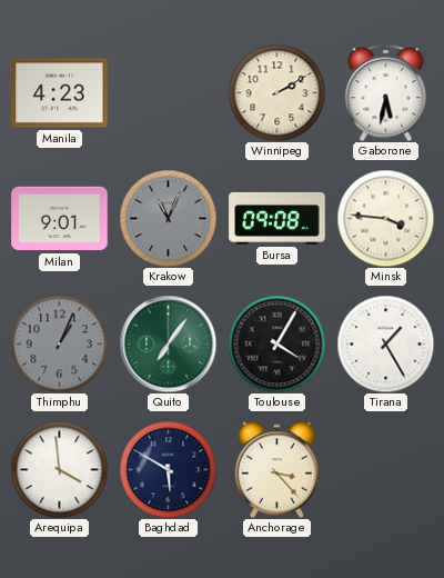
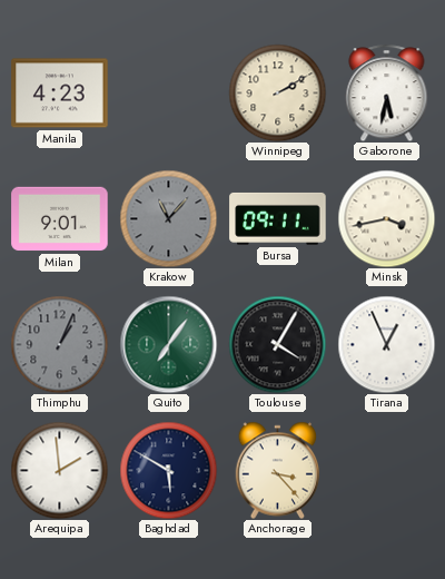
Krakow: 11:04 -> 11:07
Bursa: 09:08 -> 09:11
Minsk: 3:46 -> 3:43
Tirana: 1:25 -> 12:56
Arequipa: 3:59 -> 1:59
